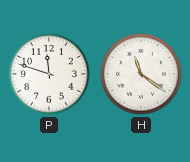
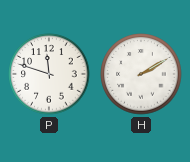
H: 11:21 -> 2:10
